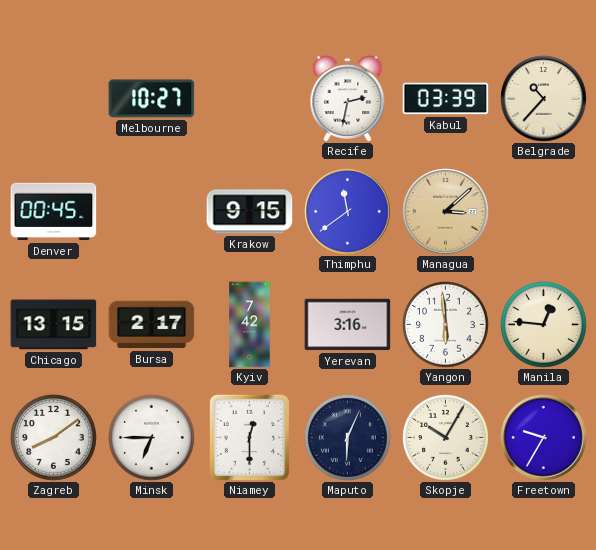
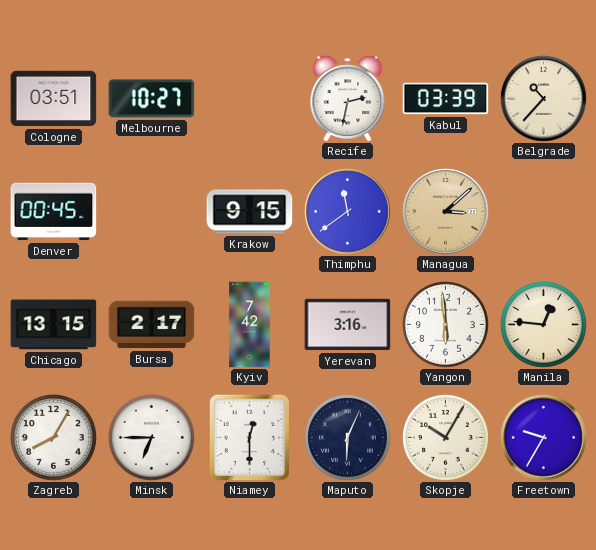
Cologne: none -> 03:51
Zagreb: 8:09 -> 8:05
